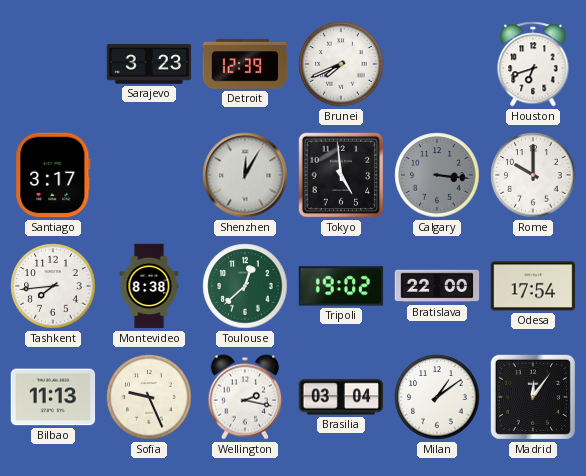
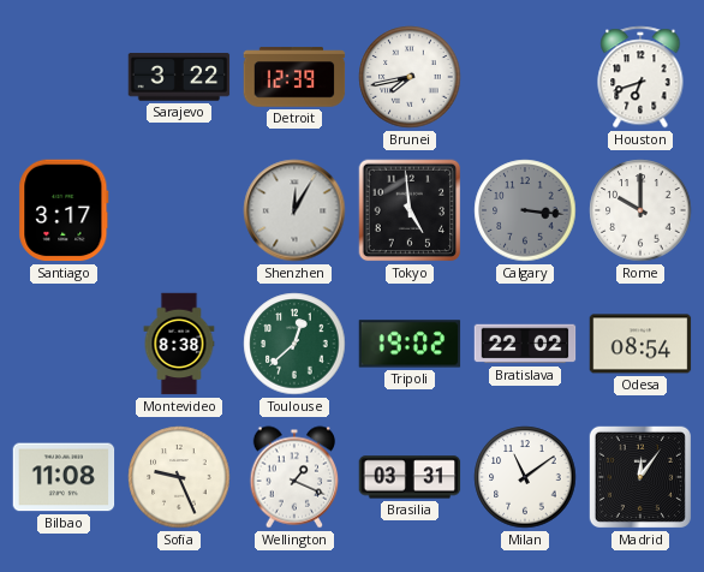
Sarajevo: 3:23 -> 3:22
Brunei: 7:41 -> 7:43
Tashkent: 7:44 -> none
Bratislava: 22:00 -> 22:02
Odesa: 17:54 -> 08:54
Bilbao: 11:13 -> 11:08
Wellington: 2:17 -> 1:19
Brasilia: 03:04 -> 03:31
Milan: 1:09 -> 11:09
